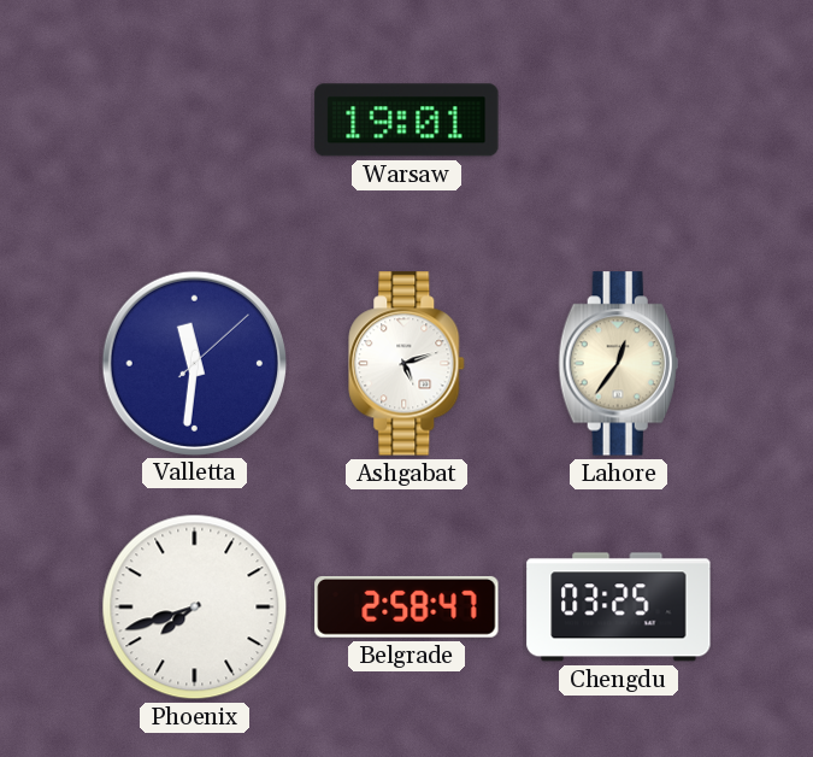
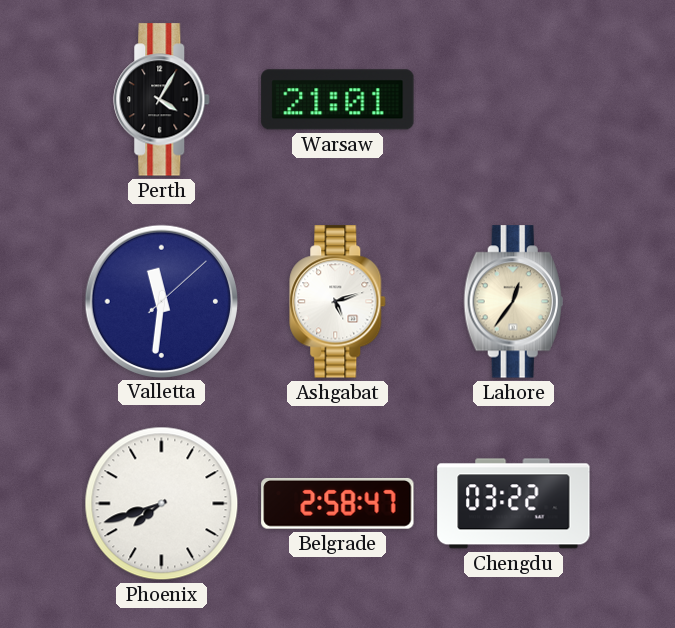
Perth: none -> 4:05
Warsaw: 19:01 -> 21:01
Chengdu: 03:25 -> 03:22
